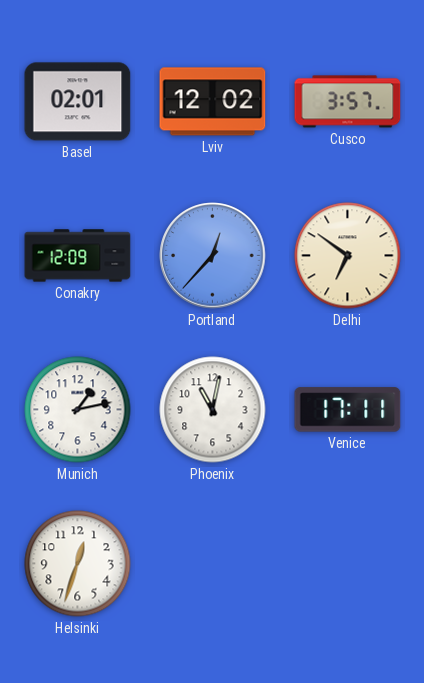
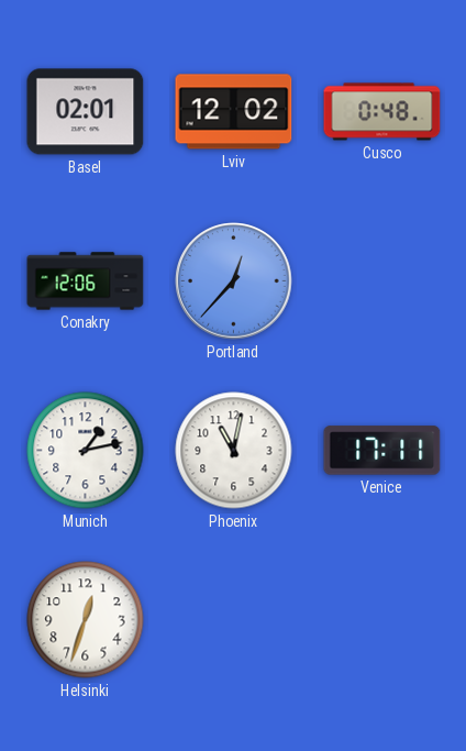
Cusco: 3:57 -> 0:48
Conakry: 12:09 -> 12:06
Delhi: 6:51 -> none
